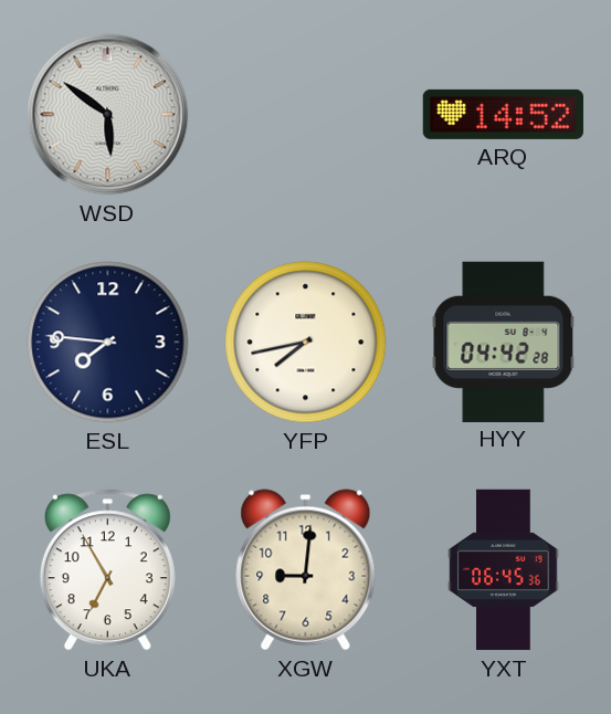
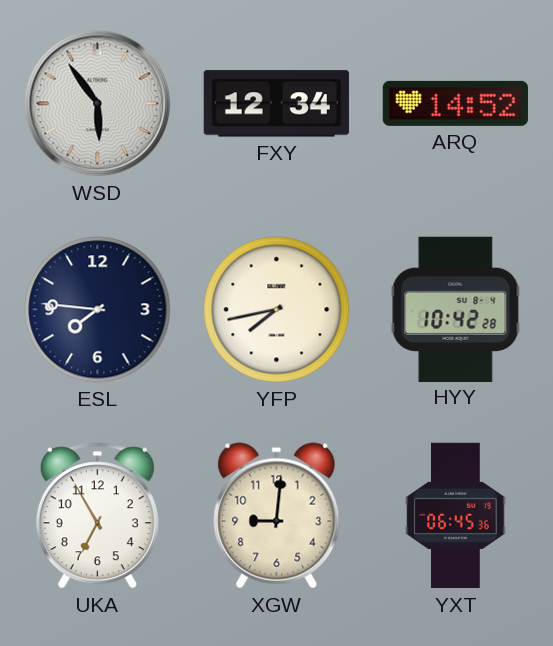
WSD: 5:51 -> 5:54
FXY: none -> 12:34
HYY: 04:42 -> 10:42
